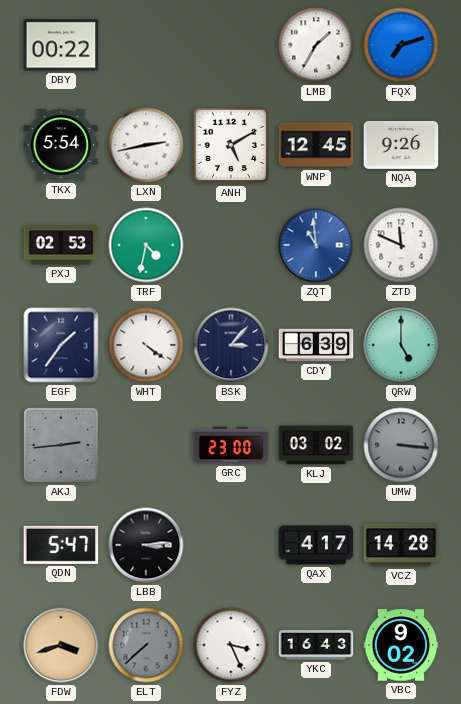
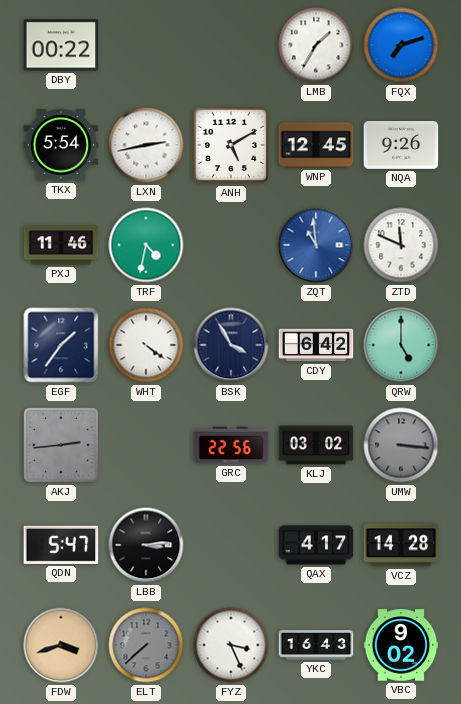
PXJ: 02:53 -> 11:46
BSK: 3:07 -> 3:55
CDY: 6:39 -> 6:42
GRC: 23:00 -> 22:56
